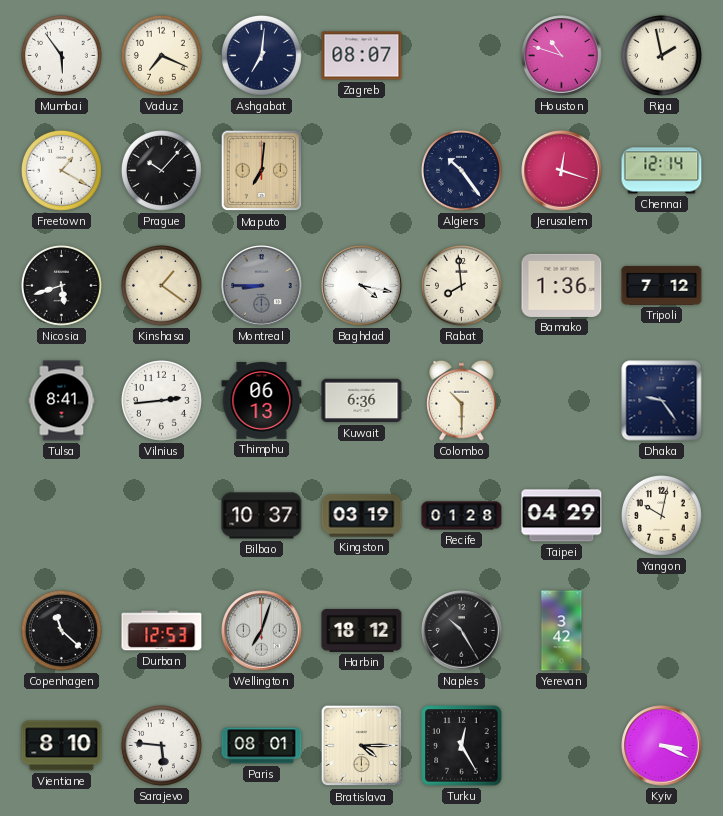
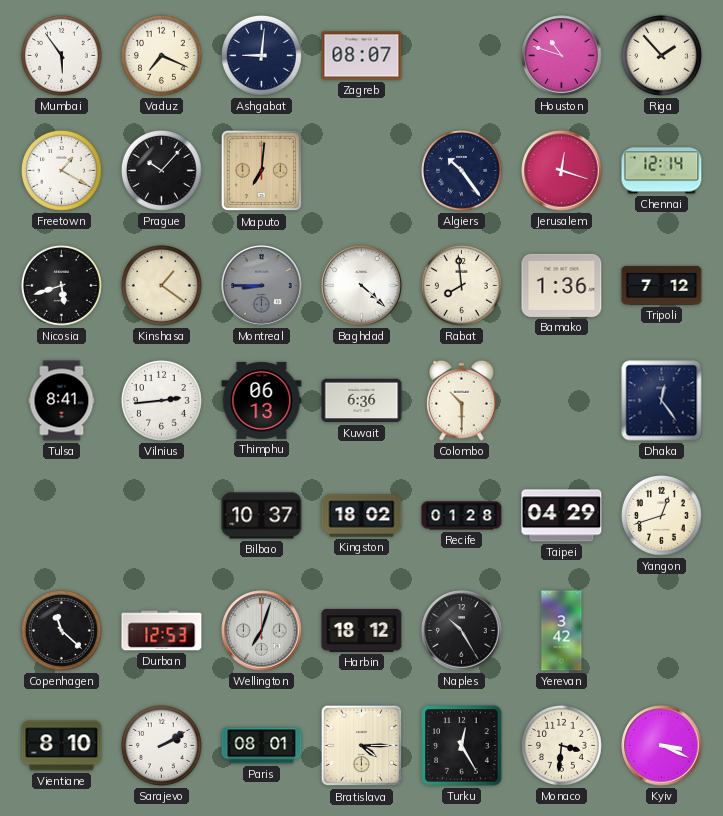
Ashgabat: 7:01 -> 9:01
Riga: 1:58 -> 1:53
Baghdad: 4:17 -> 4:22
Dhaka: 9:24 -> 12:24
Kingston: 03:19 -> 18:02
Yangon: 10:02 -> 12:42
Sarajevo: 5:46 -> 2:10
Monaco: none -> 3:31
